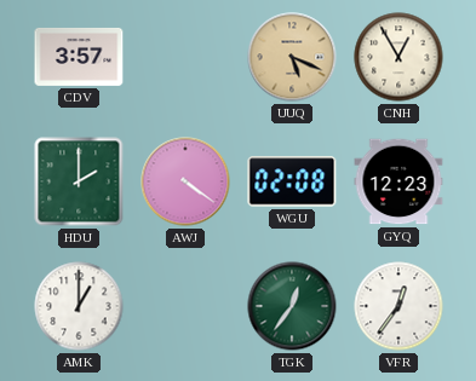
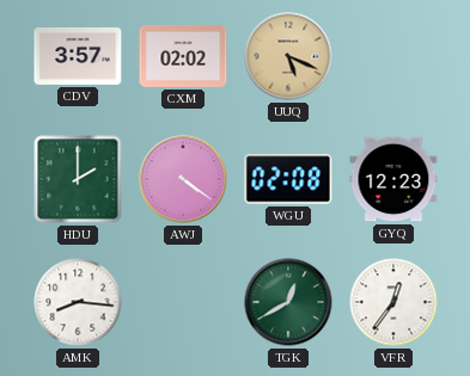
CXM: none -> 02:02
CNH: 12:55 -> none
AMK: 1:00 -> 8:16
TGK: 12:36 -> 12:40
